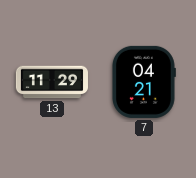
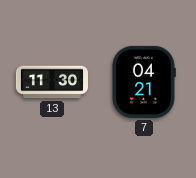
13: 11:29 -> 11:30
